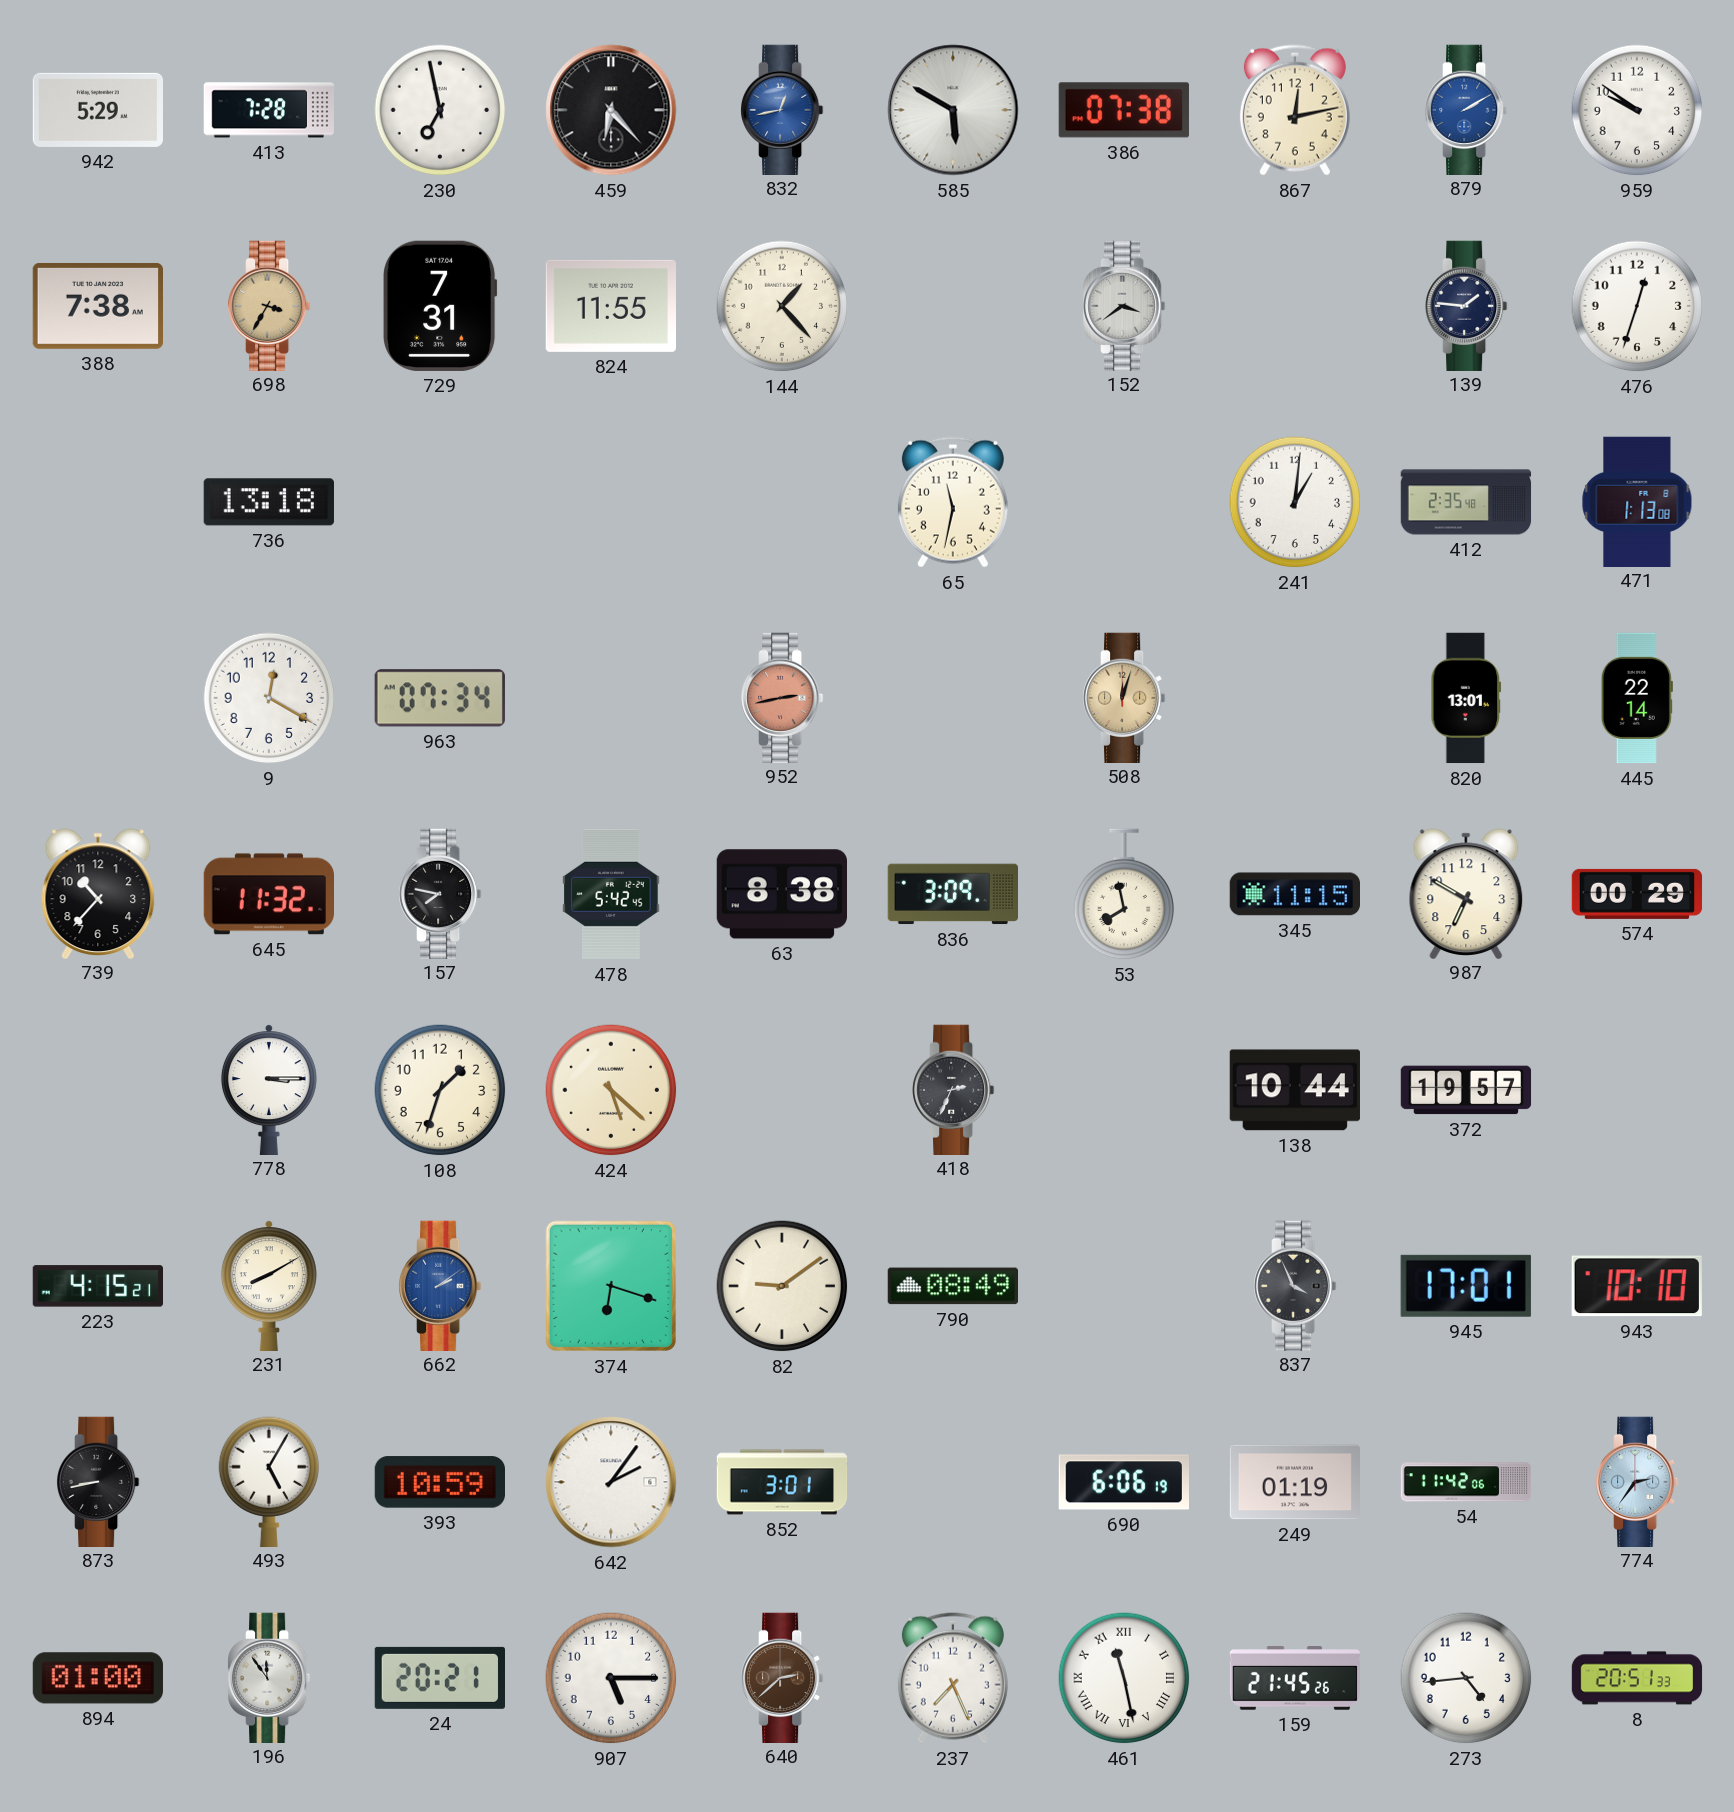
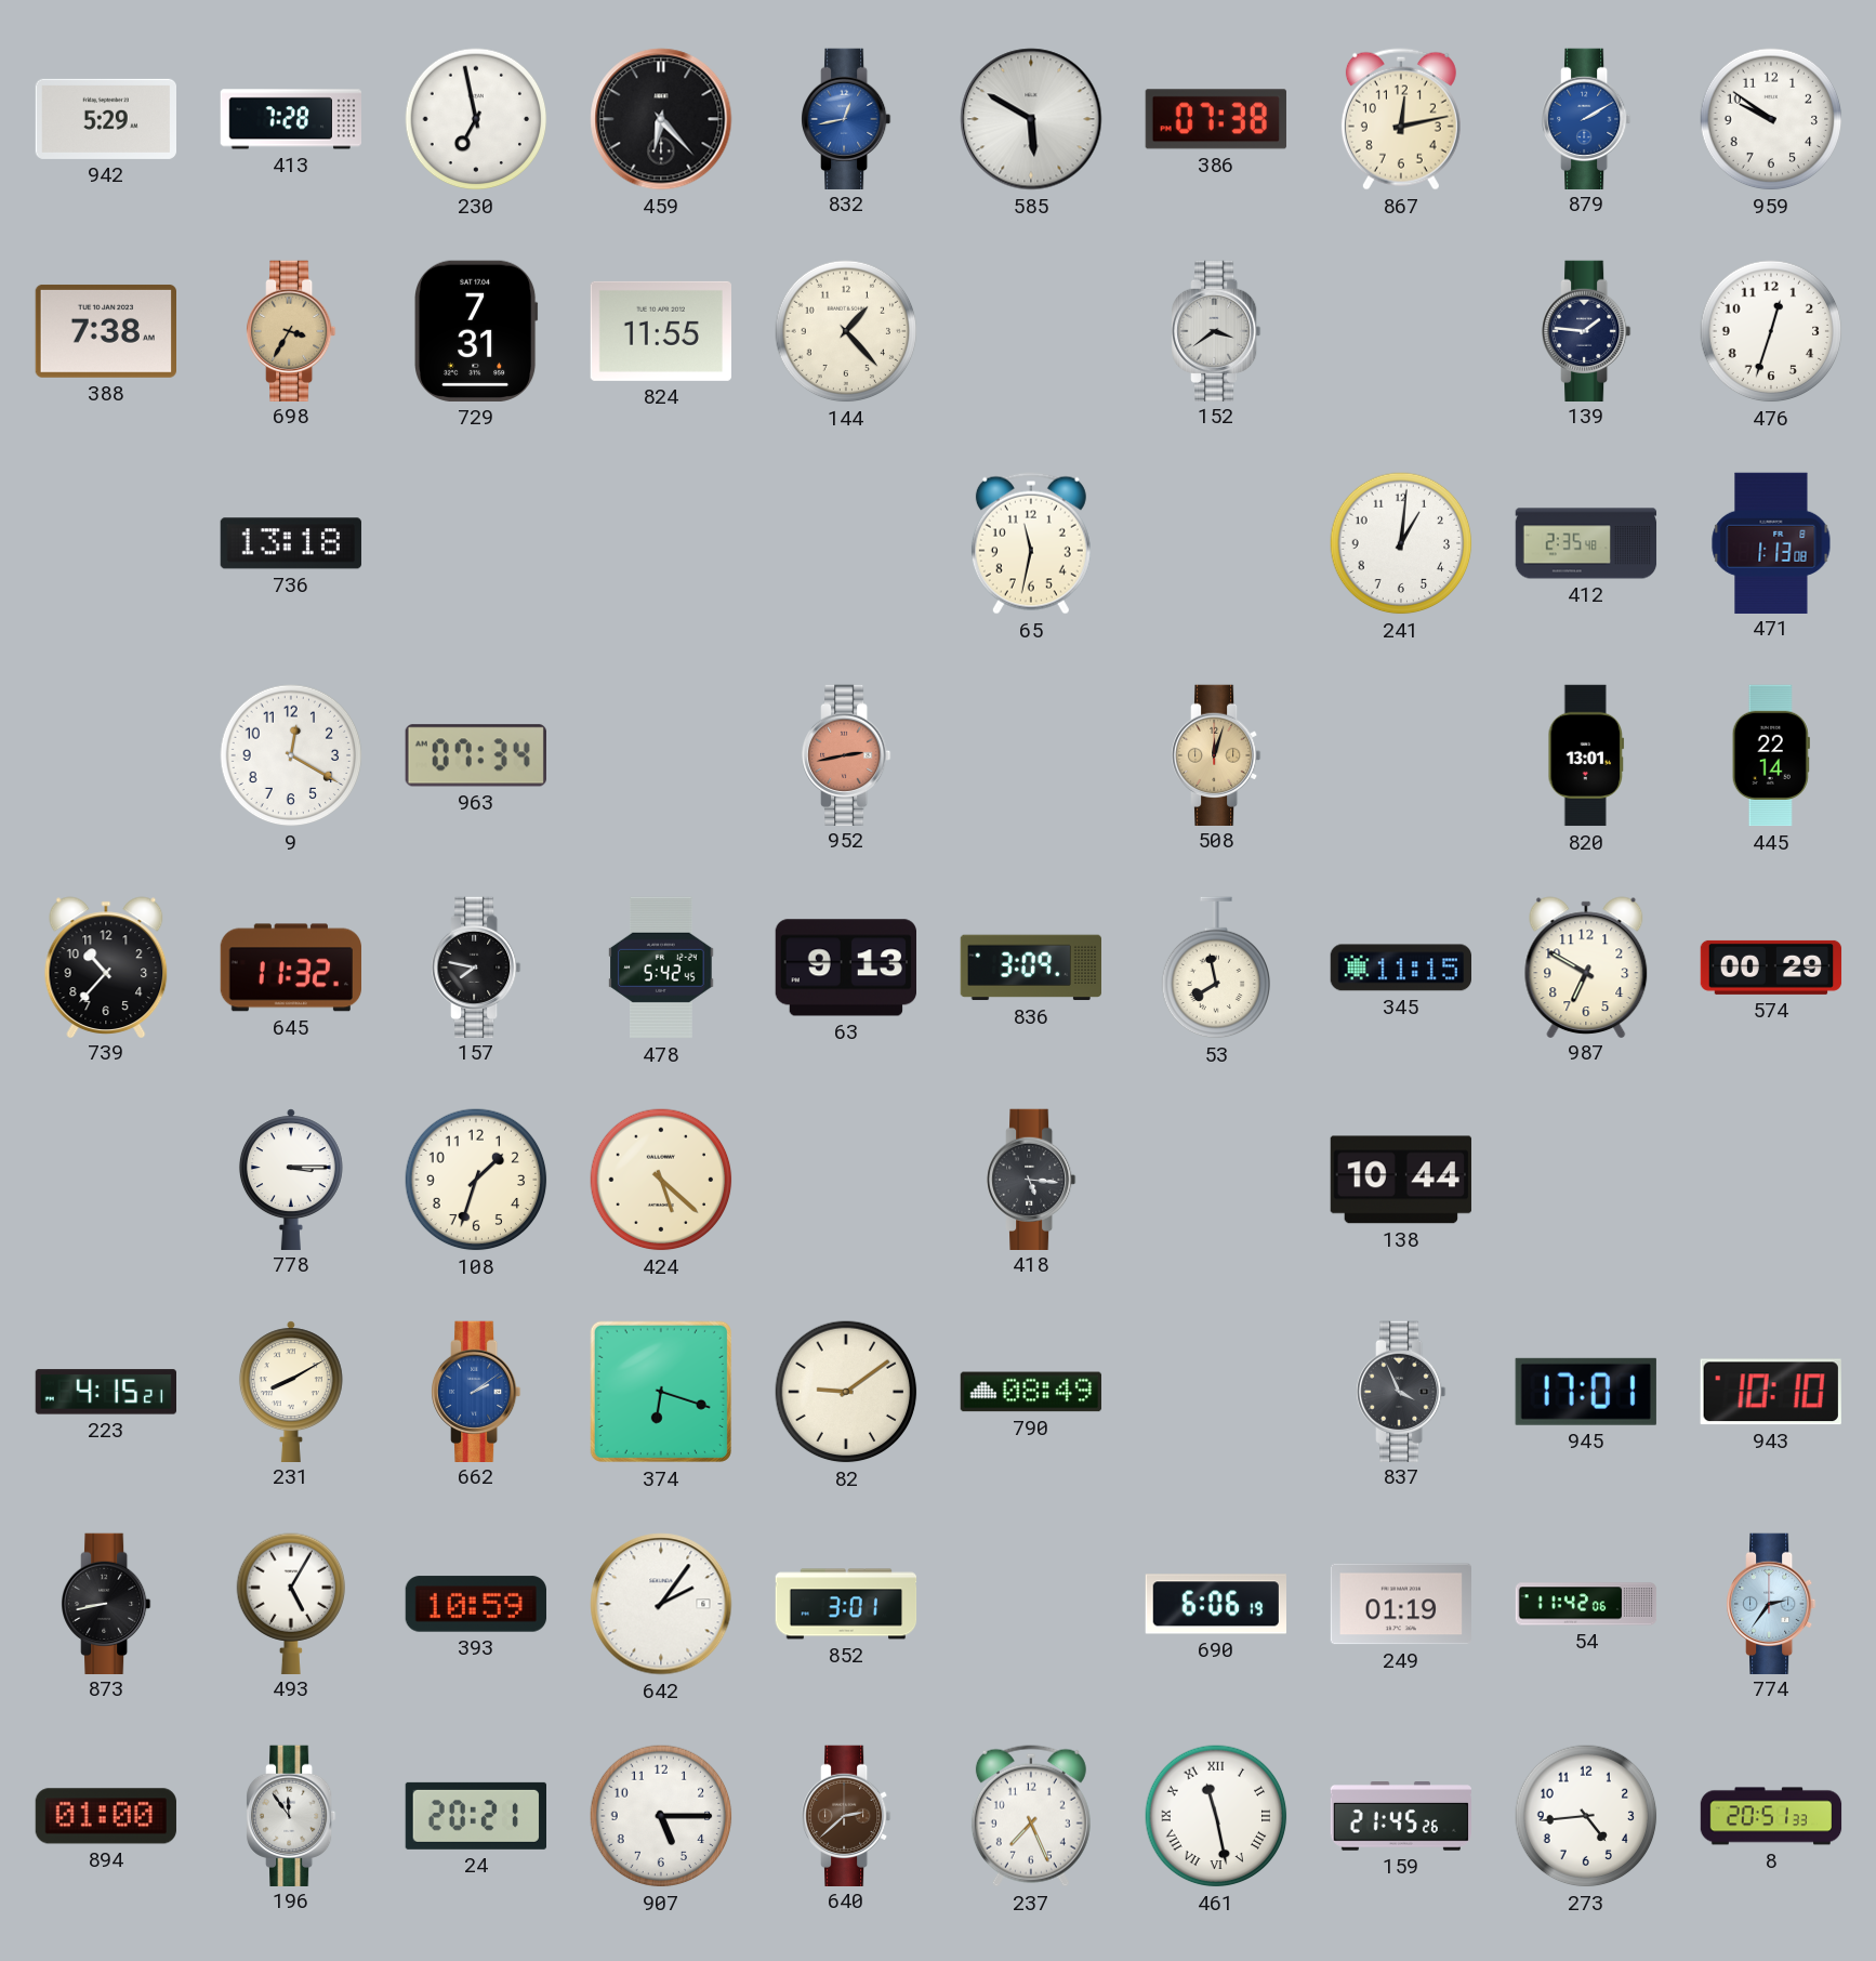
63: 8:38 -> 9:13
418: 2:34 -> 5:16
372: 19:57 -> none
